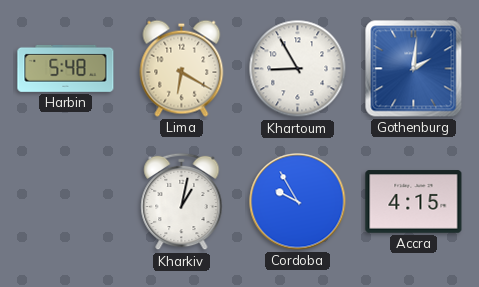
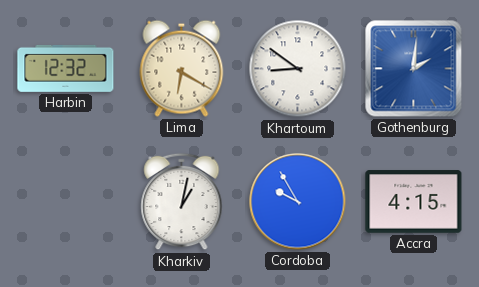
Harbin: 5:48 -> 12:32
Khartoum: 8:55 -> 8:51
